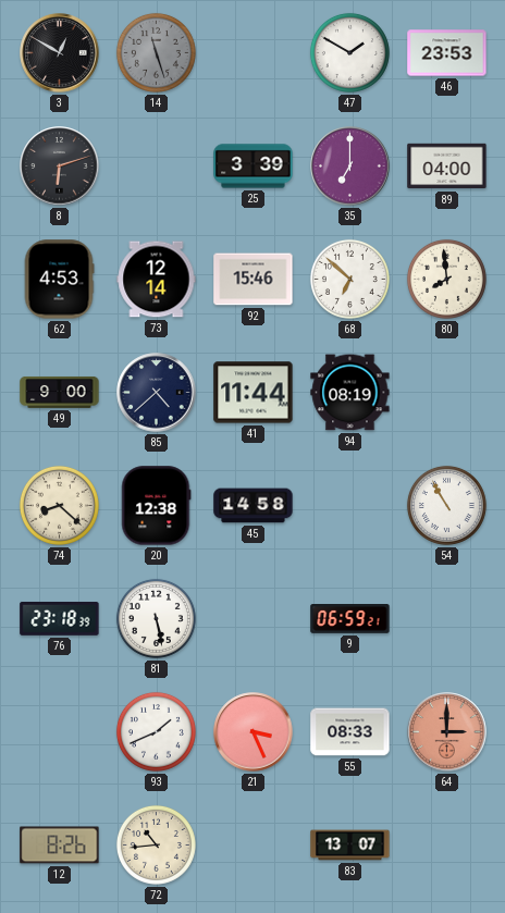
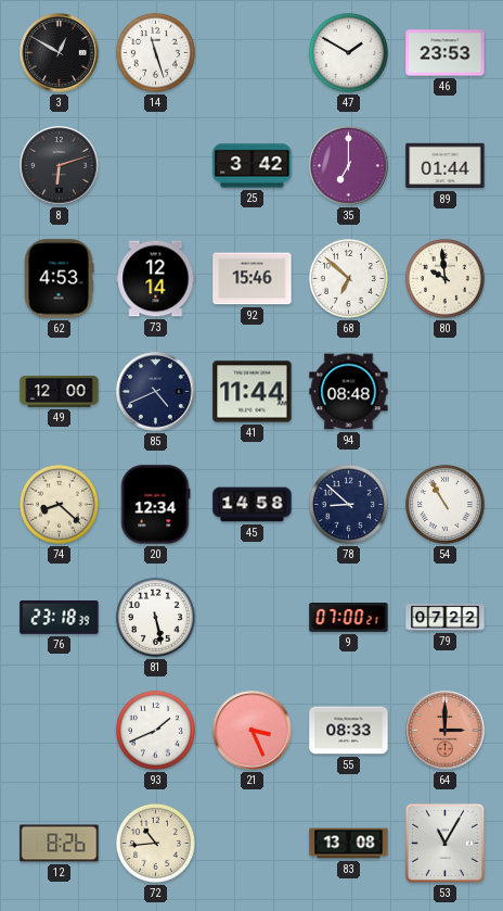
14 dial: grey -> white
25: 3:39 -> 3:42
89: 04:00 -> 01:44
80: 7:59 -> 9:59
49: 9:00 -> 12:00
85: 4:38 -> 4:41
94: 08:19 -> 08:48
20: 12:38 -> 12:34
78: none -> 8:52
9: 06:59 -> 07:00
79: none -> 07:22
83: 13:07 -> 13:08
53: none -> 11:05
